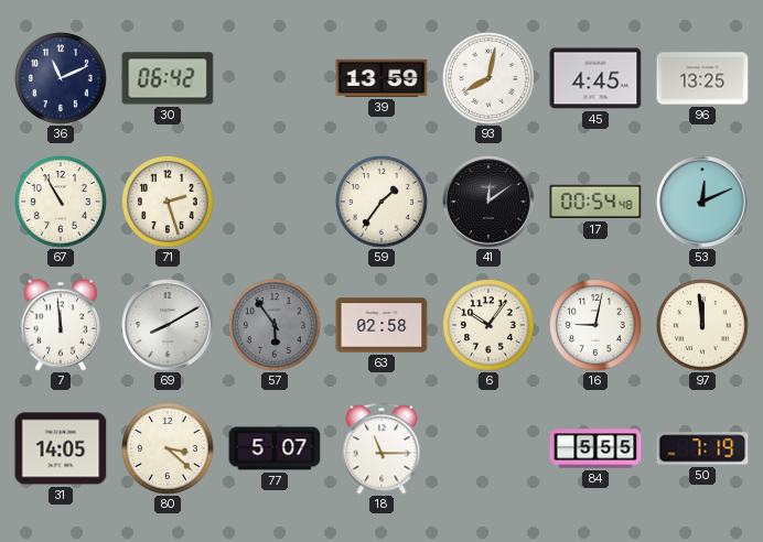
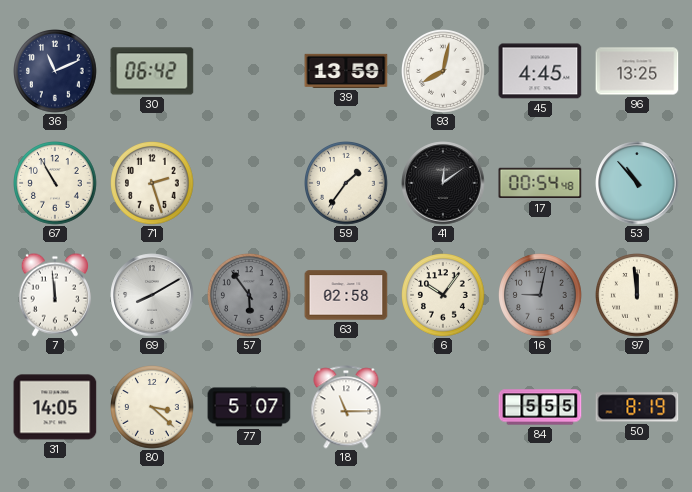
53: 12:11 -> 10:53
16 dial: white -> grey
50: 7:19 -> 8:19
